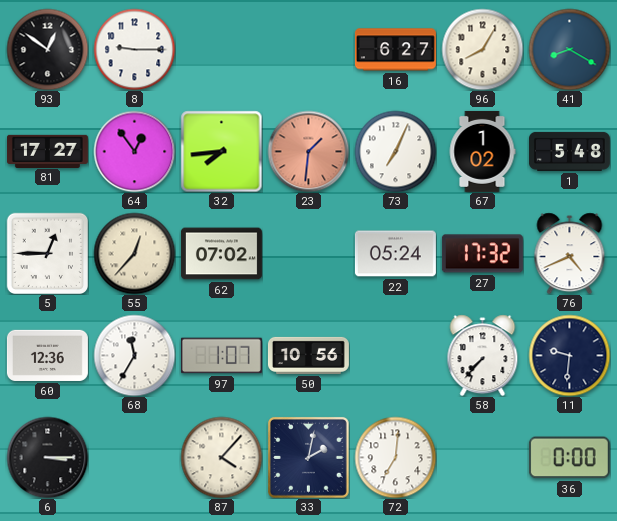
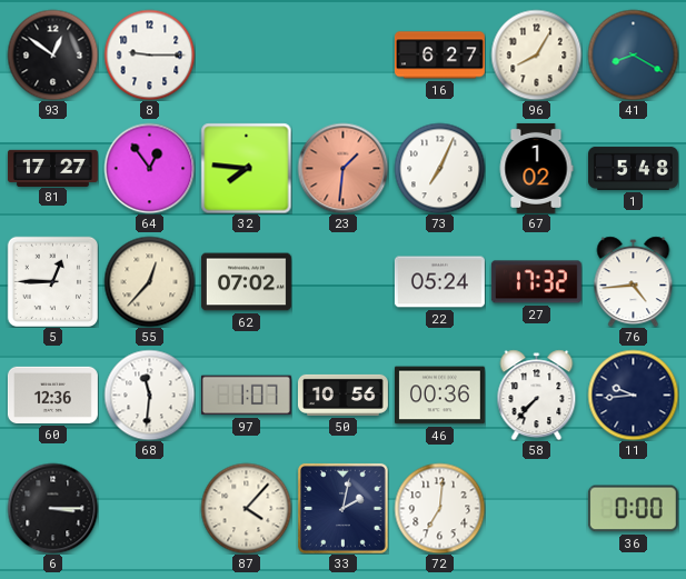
32: 7:44 -> 7:46
76: 4:41 -> 4:44
68: 11:35 -> 11:31
46: none -> 00:36
11: 9:31 -> 9:44
